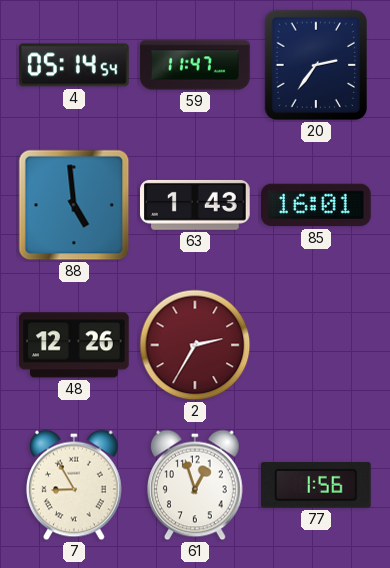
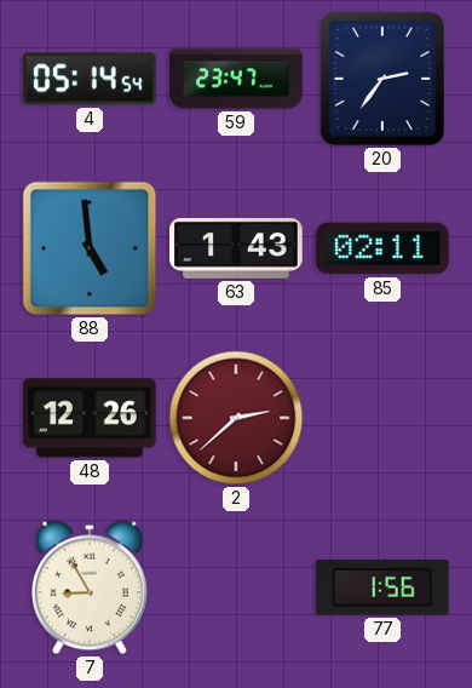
59: 11:47 -> 23:47
85: 16:01 -> 02:11
2: 2:35 -> 2:38
61: 12:57 -> none
